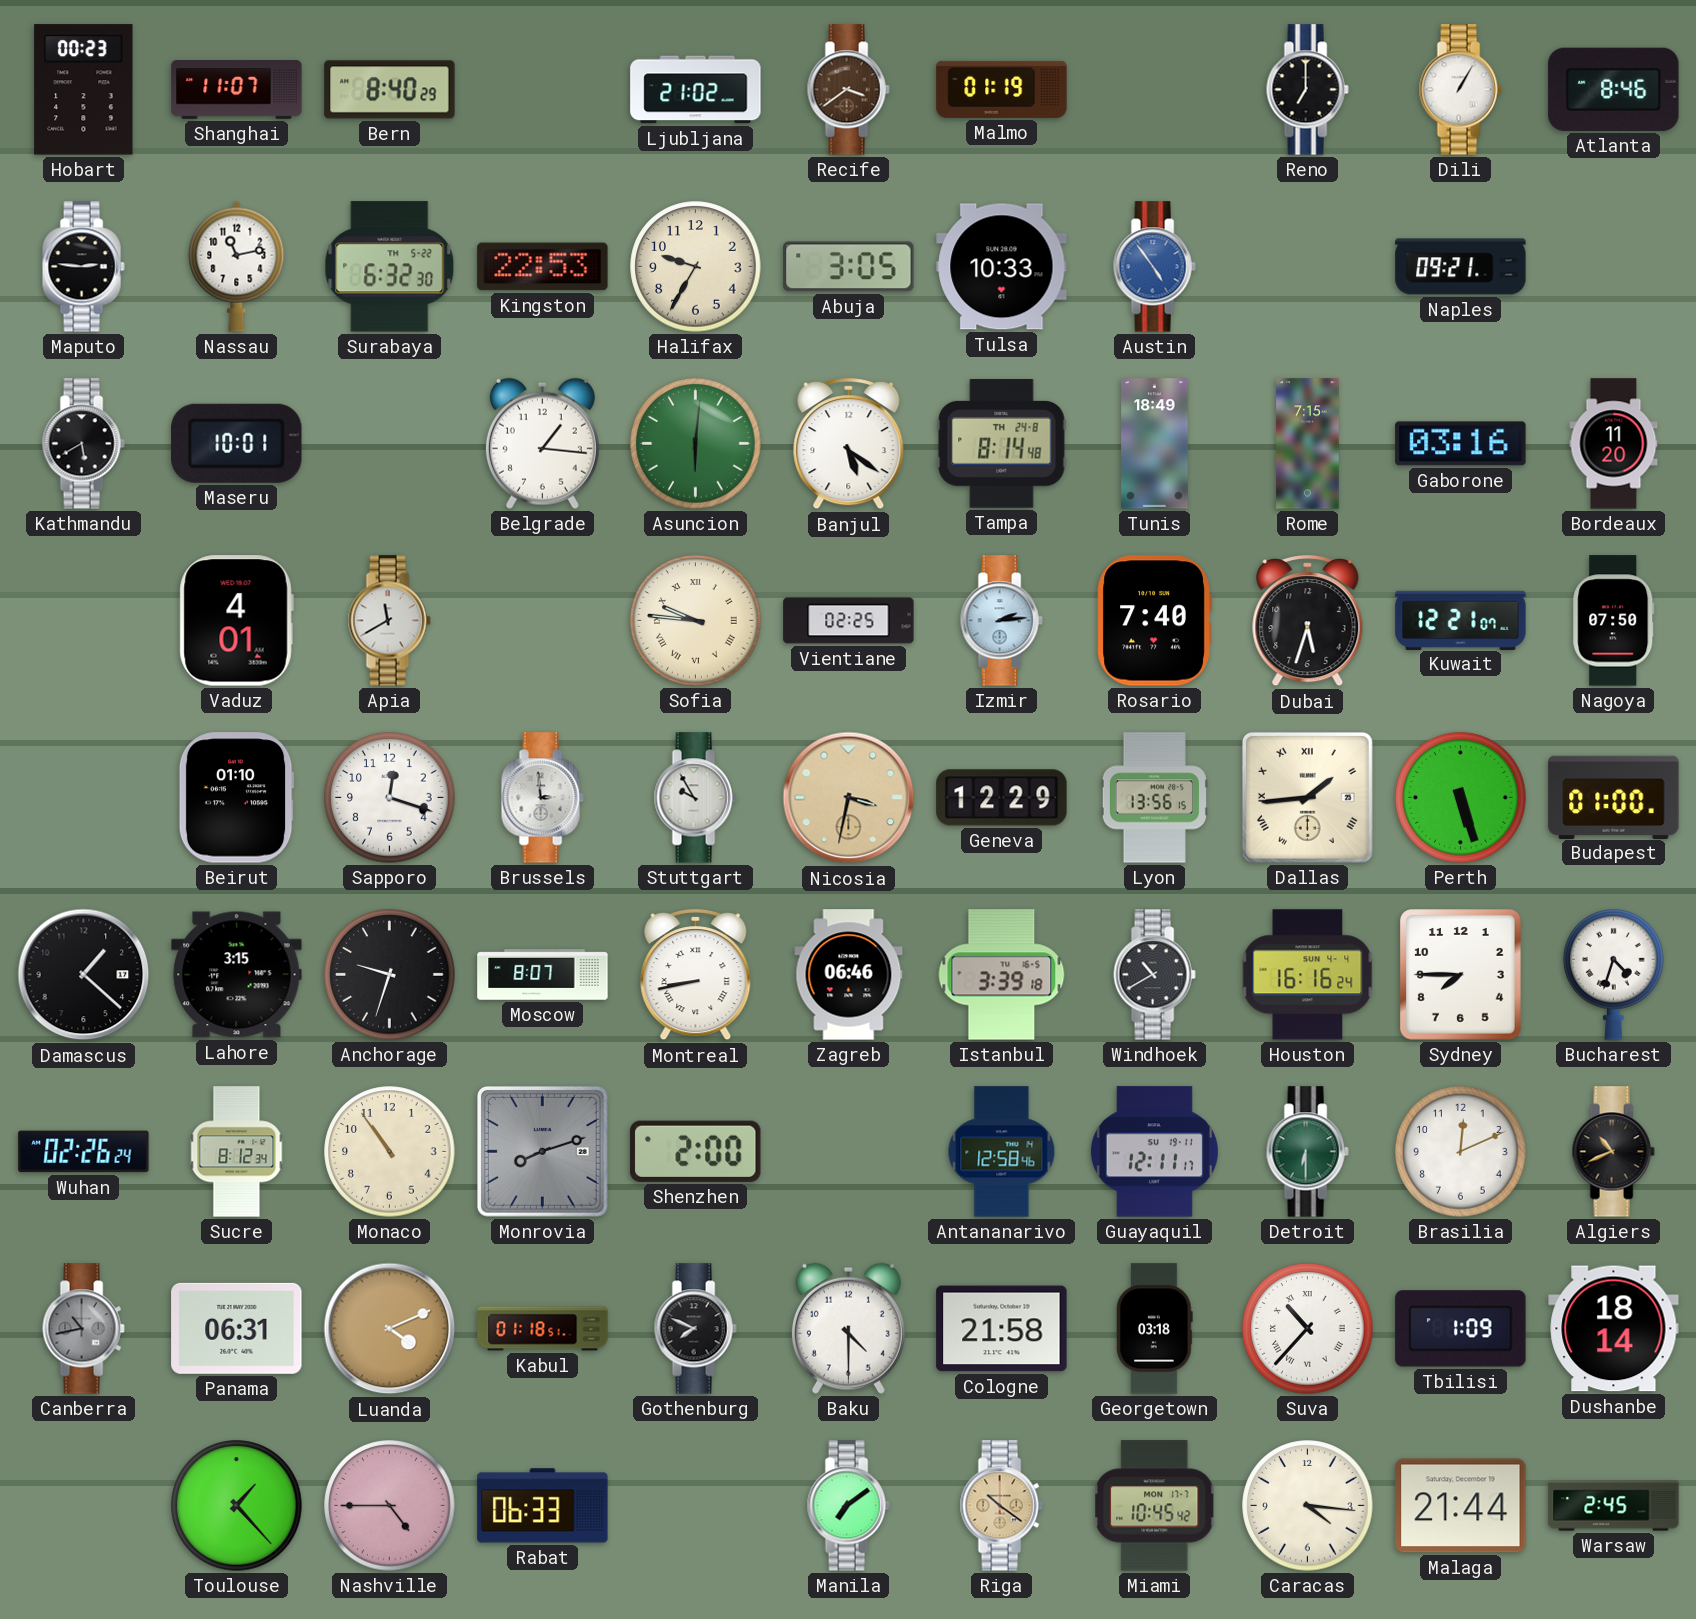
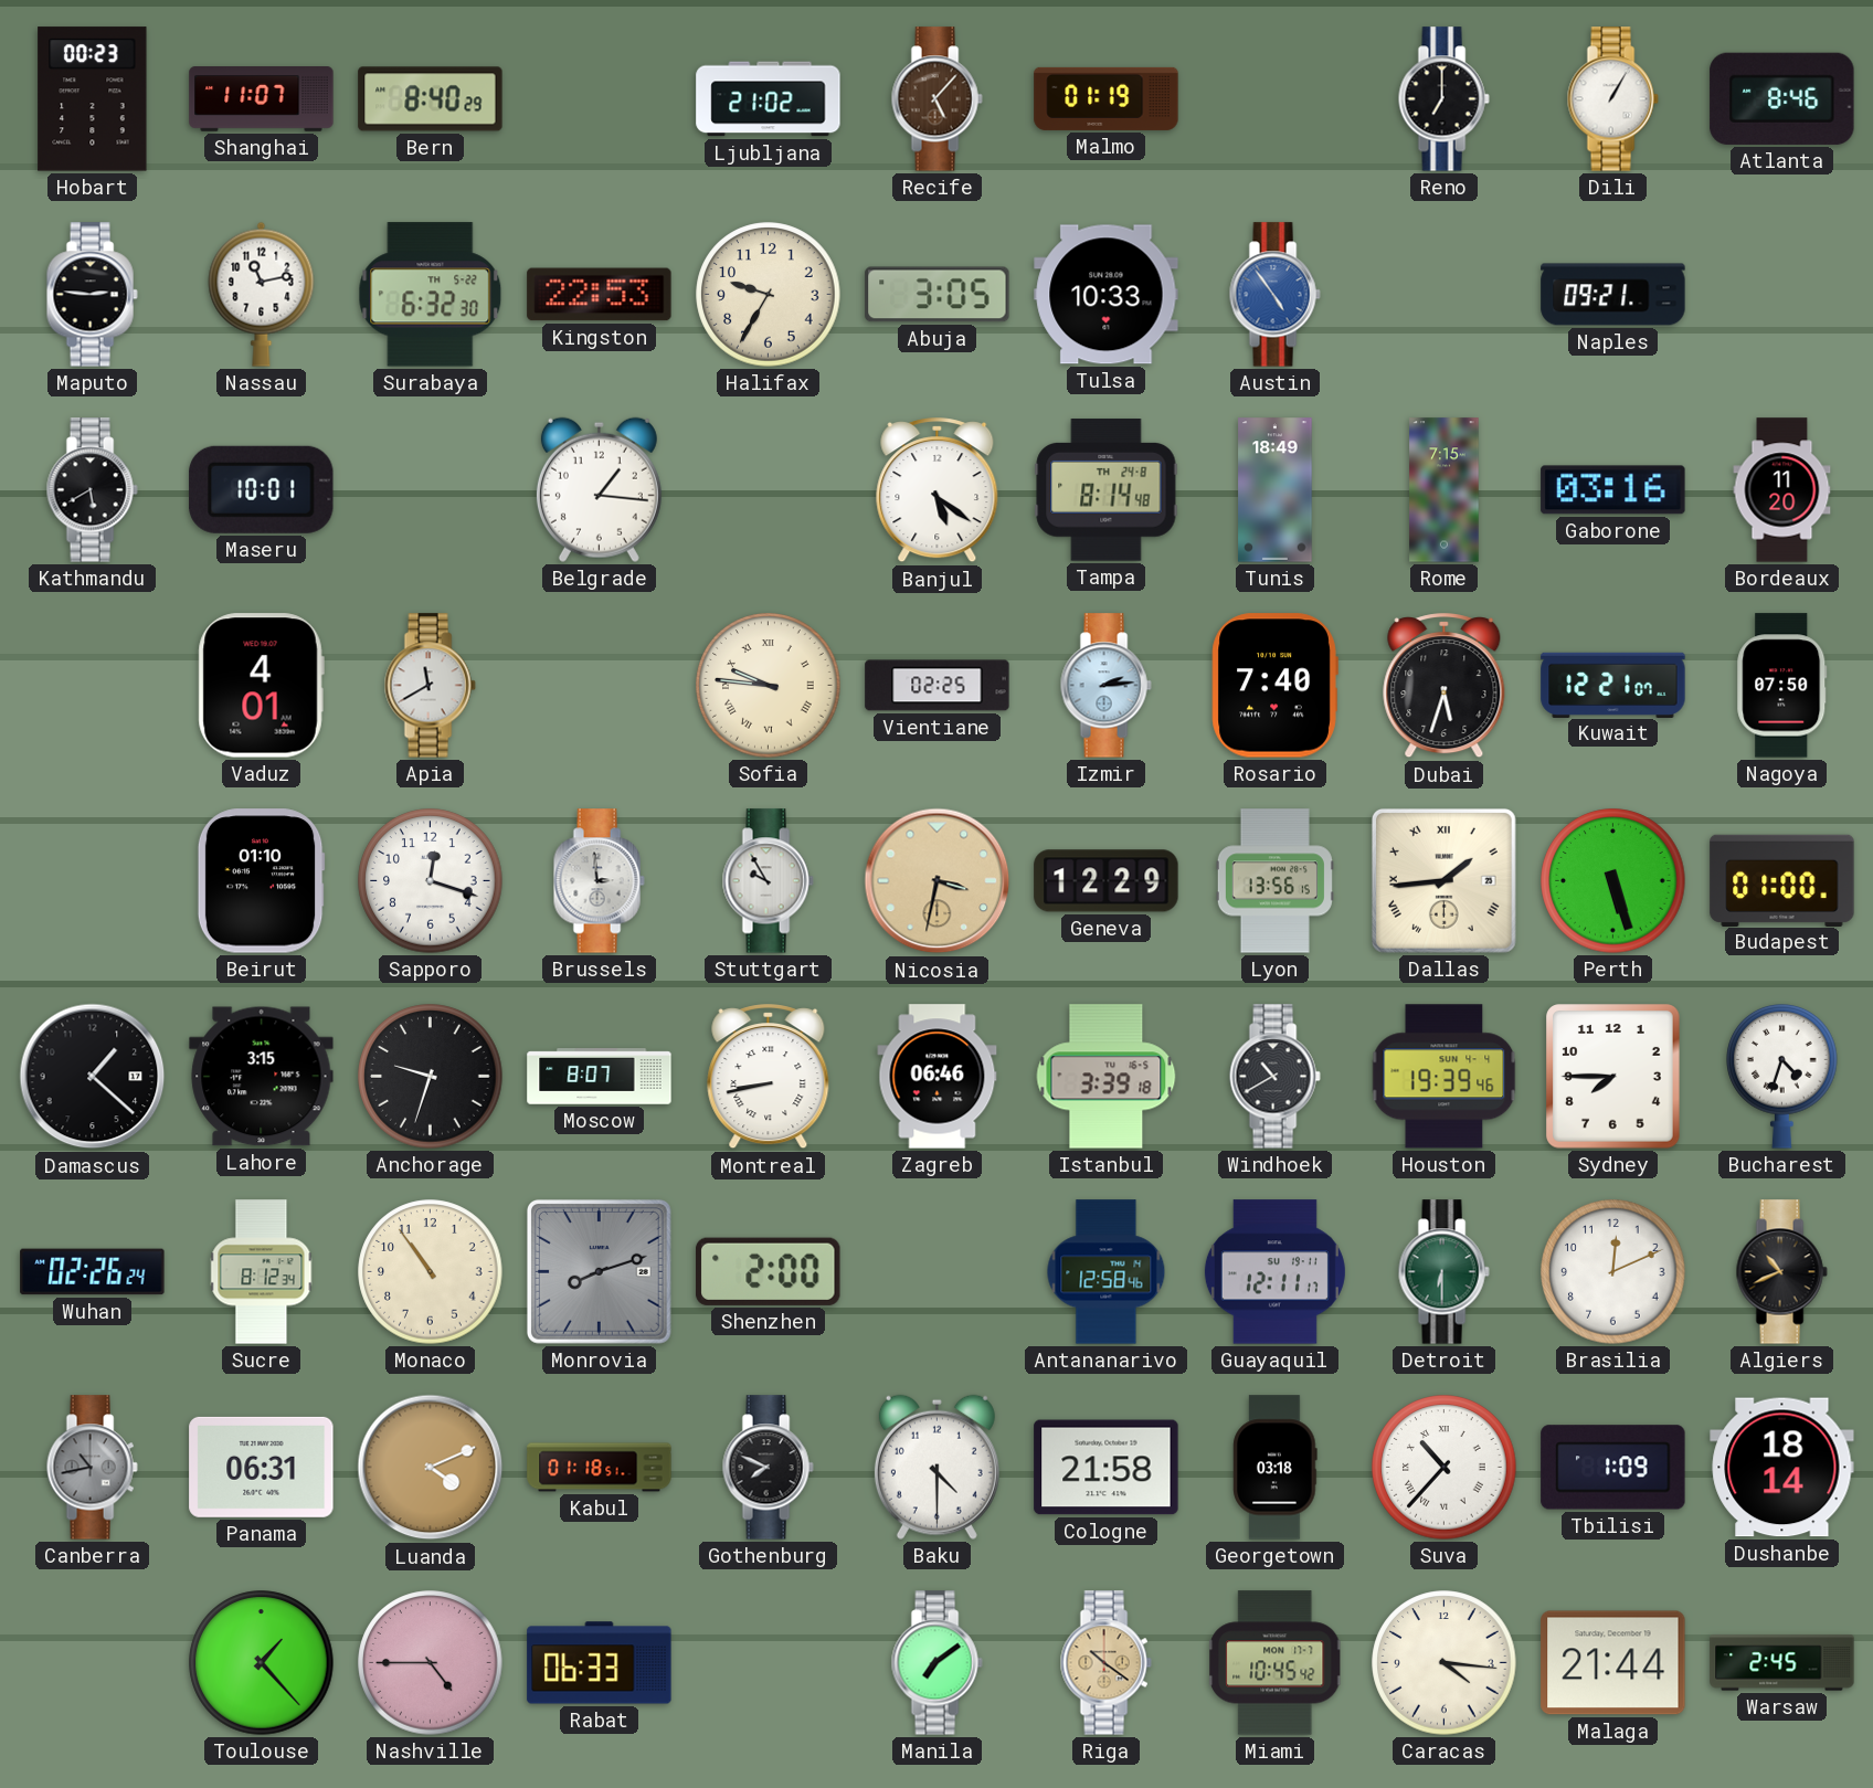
Recife: 3:39 -> 5:07
Asuncion: 6:01 -> none
Houston: 16:16 -> 19:39
